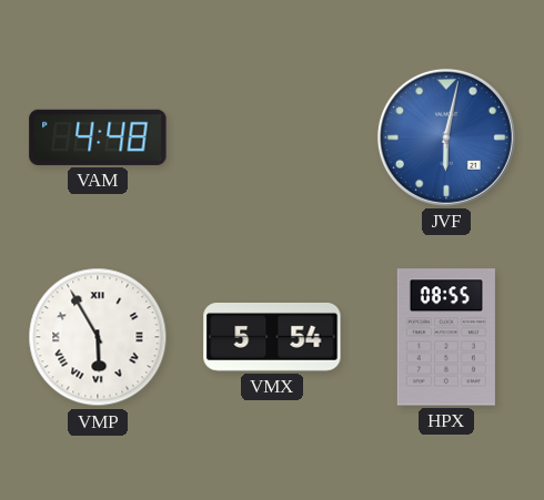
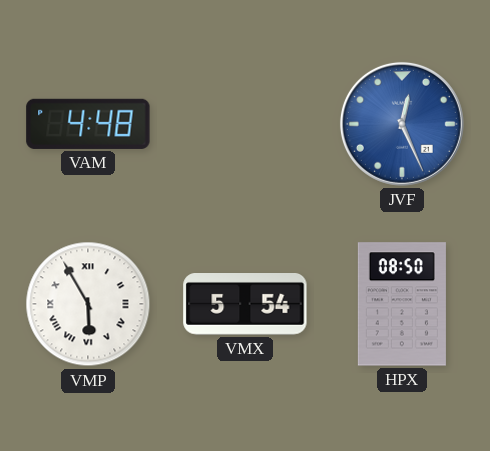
JVF: 6:02 -> 12:26
HPX: 08:55 -> 08:50
